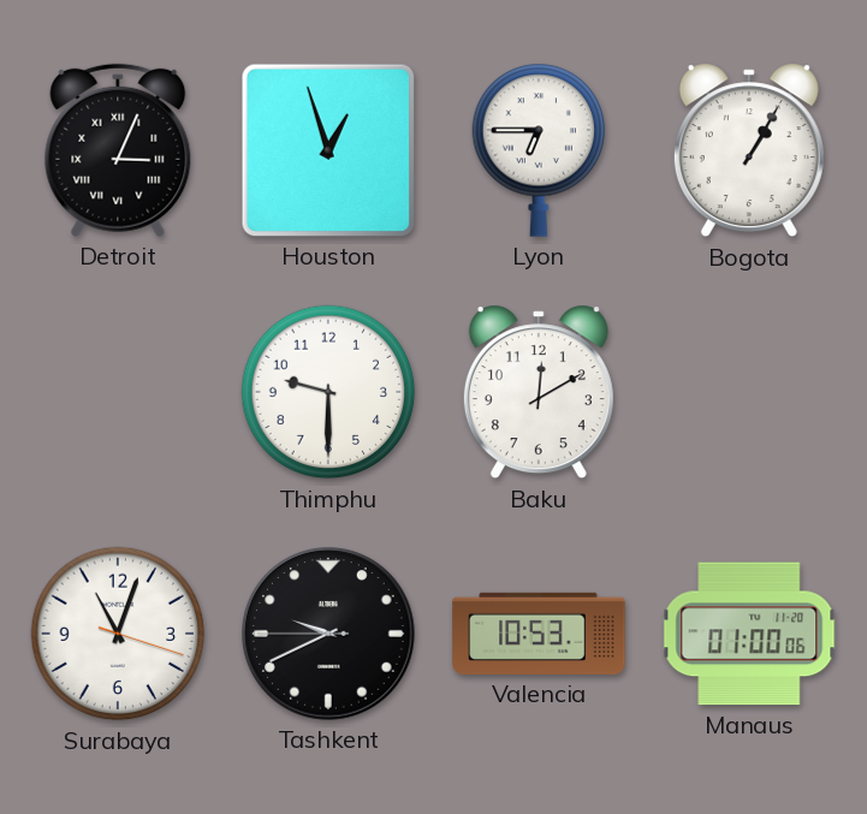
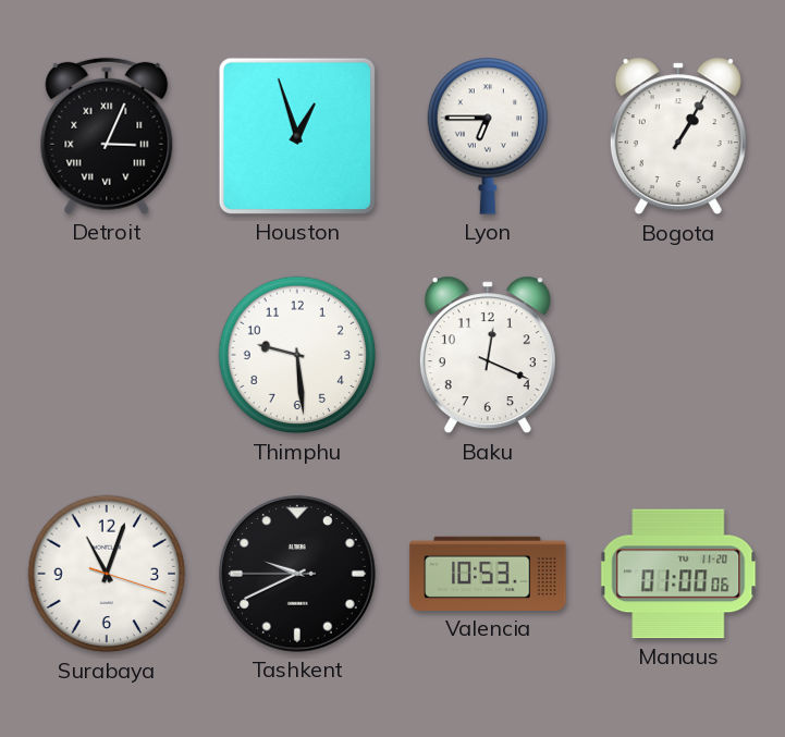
Thimphu: 9:30 -> 9:29
Baku: 12:10 -> 12:19
